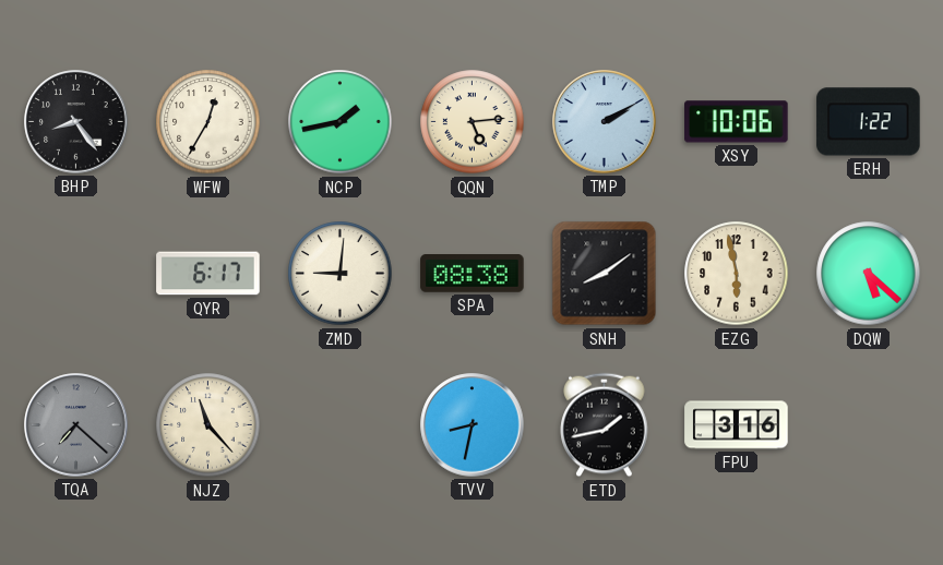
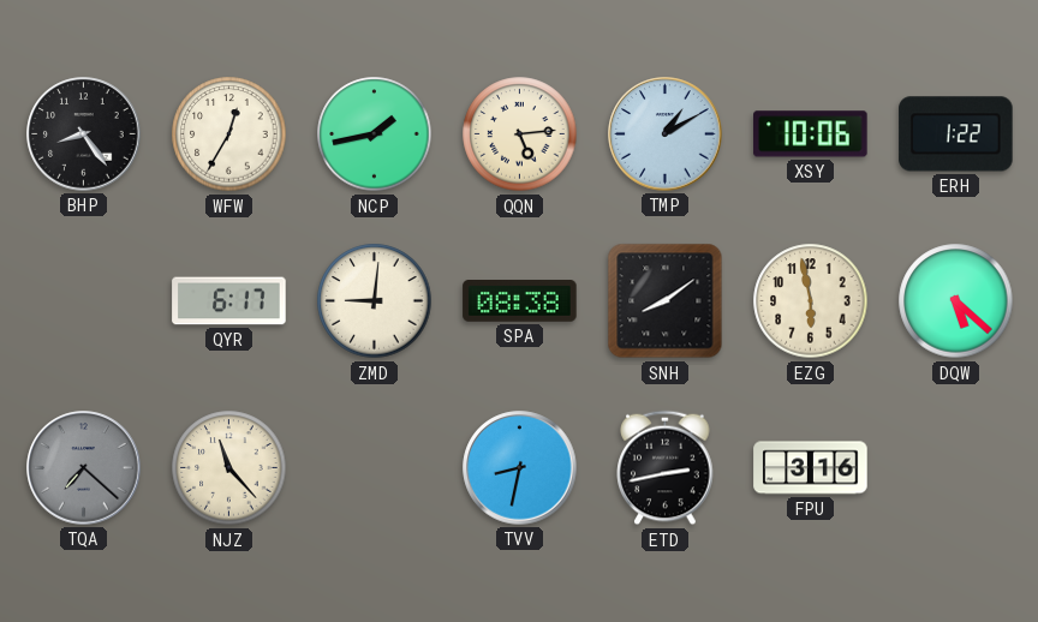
TMP: 2:10 -> 1:10
ETD: 1:43 -> 2:43
